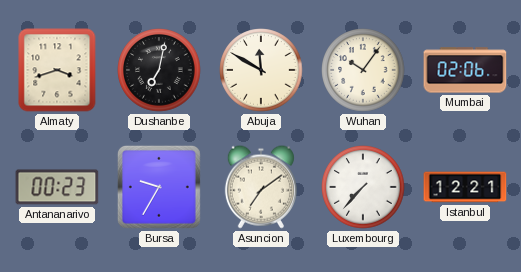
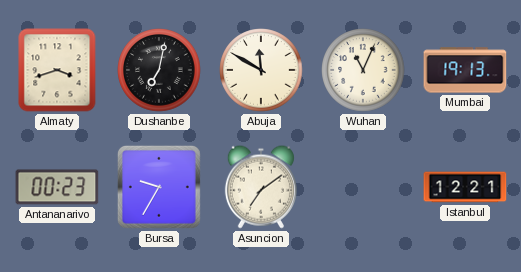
Wuhan: 10:06 -> 11:04
Mumbai: 02:06 -> 19:13
Luxembourg: 7:37 -> none
